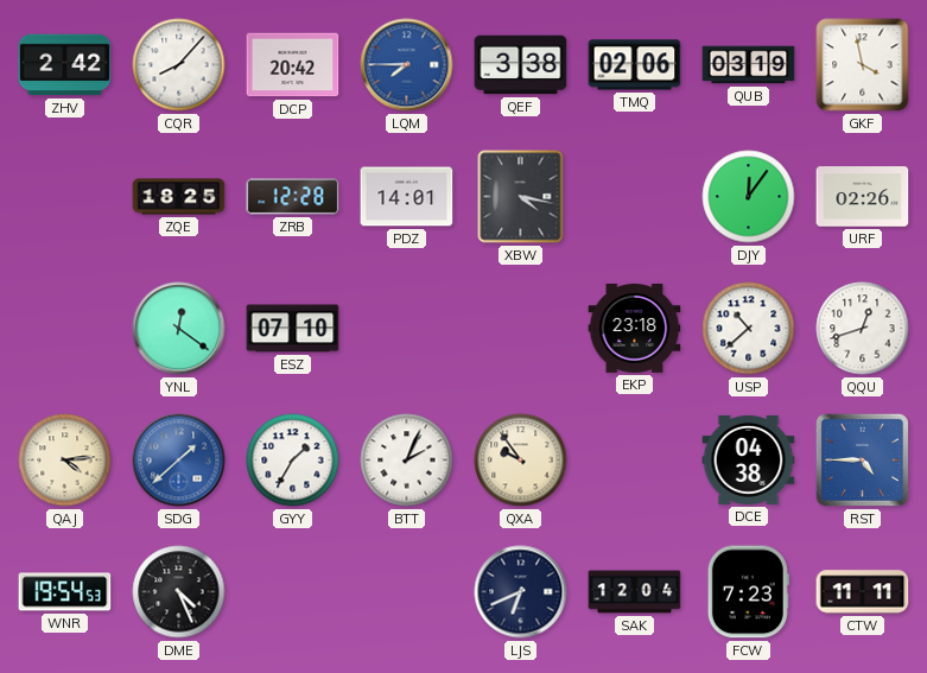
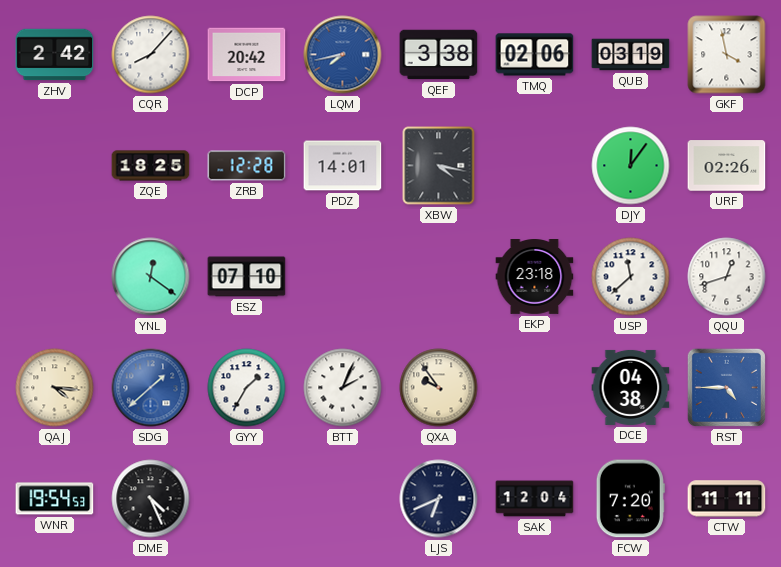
LQM: 7:45 -> 7:43
USP: 10:38 -> 11:38
QAJ: 4:14 -> 4:16
FCW: 7:23 -> 7:20
